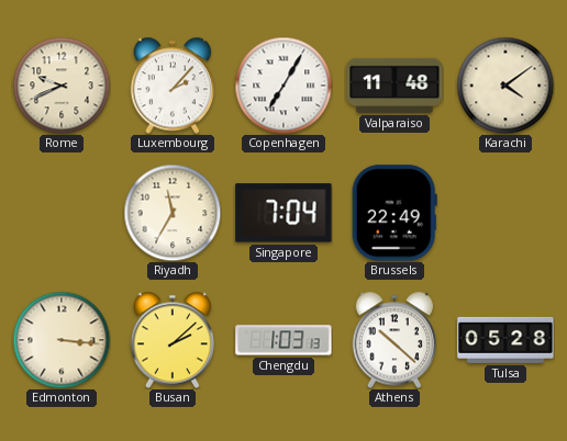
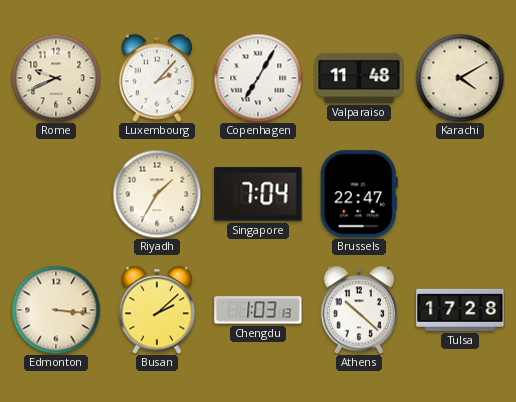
Karachi: 4:09 -> 4:10
Riyadh: 11:35 -> 1:35
Brussels: 22:49 -> 22:47
Tulsa: 05:28 -> 17:28
